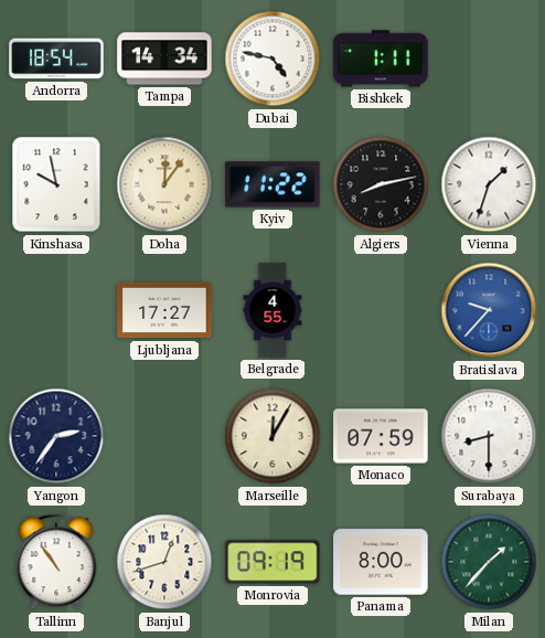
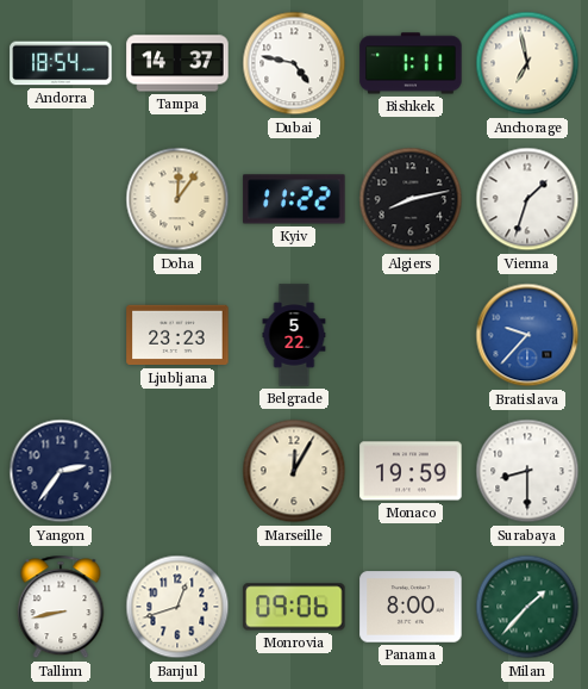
Tampa: 14:34 -> 14:37
Anchorage: none -> 6:58
Kinshasa: 9:58 -> none
Ljubljana: 17:27 -> 23:23
Belgrade: 4:55 -> 5:22
Monaco: 07:59 -> 19:59
Tallinn: 10:54 -> 8:43
Monrovia: 09:19 -> 09:06
